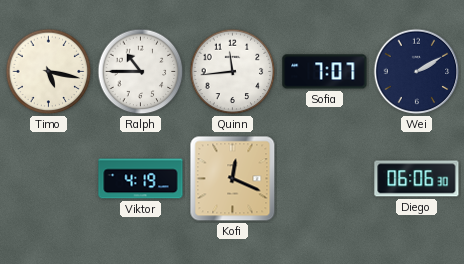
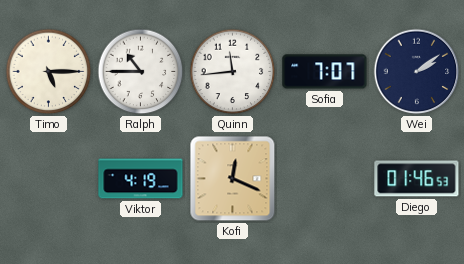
Timo: 5:17 -> 5:15
Wei: 2:10 -> 2:09
Diego: 06:06 -> 01:46
